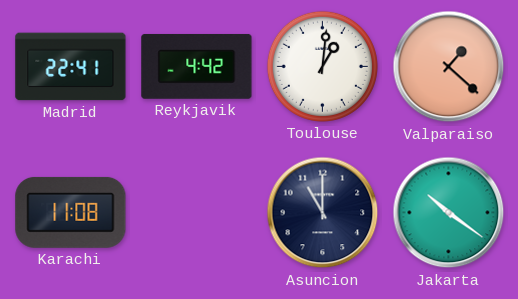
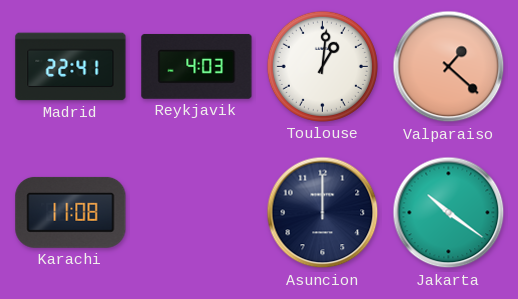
Reykjavik: 4:42 -> 4:03
Asuncion: 11:00 -> 12:00
